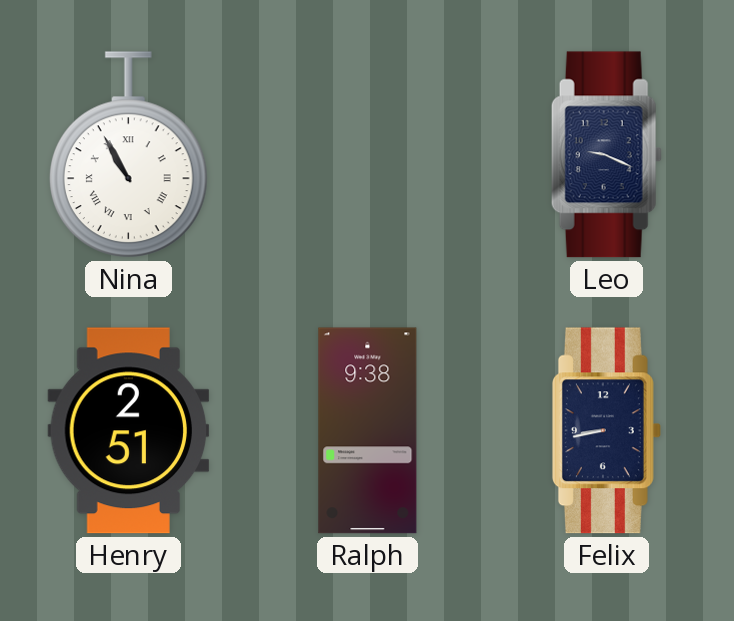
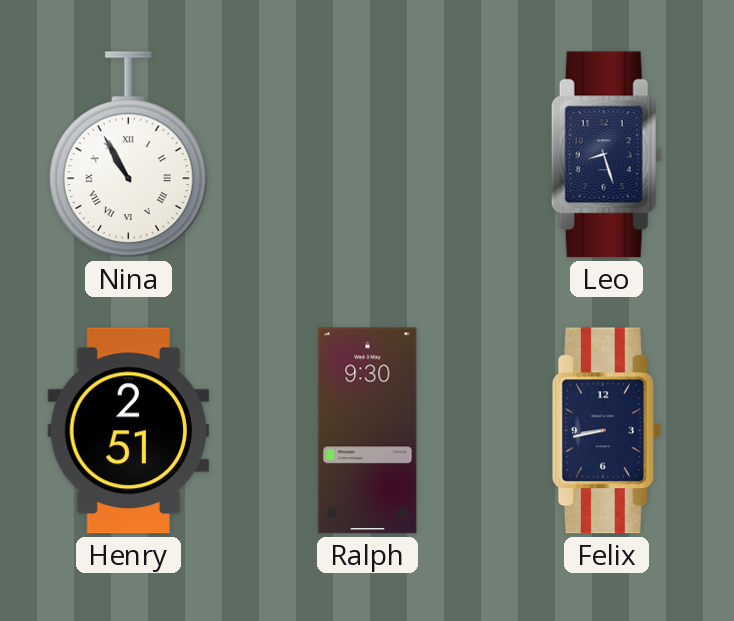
Leo: 9:19 -> 8:27
Ralph: 9:38 -> 9:30
